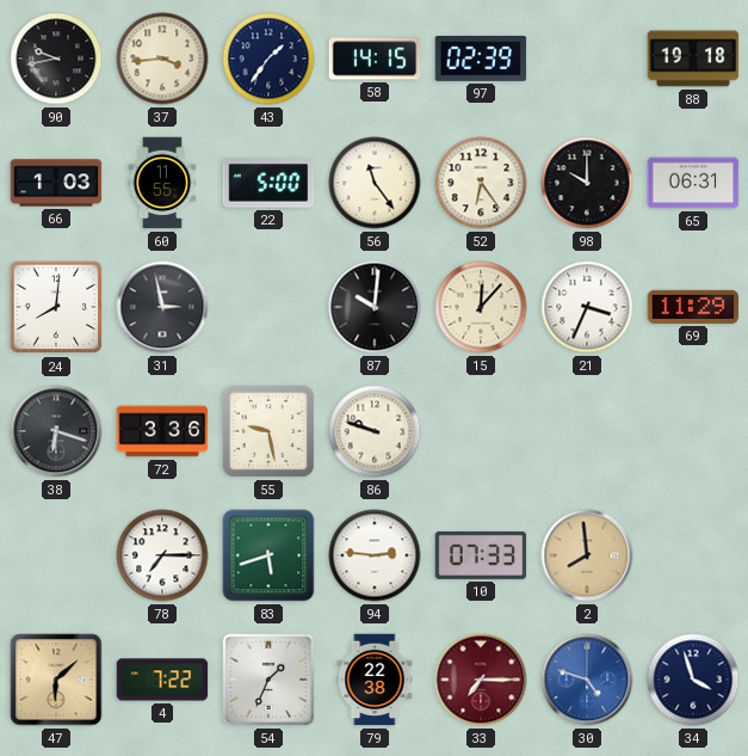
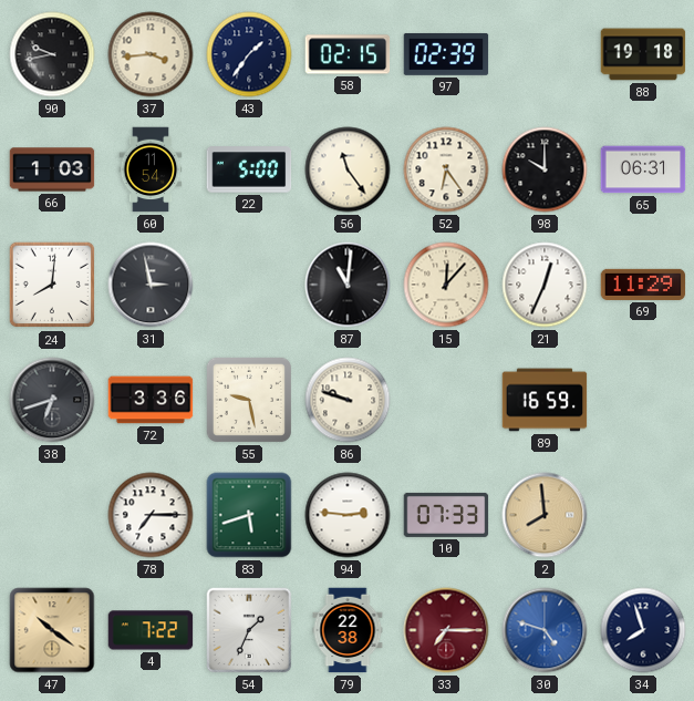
58: 14:15 -> 02:15
60: 11:55 -> 11:54
87: 10:01 -> 11:01
21: 3:34 -> 12:34
38: 6:18 -> 6:42
89: none -> 16:59
47: 6:08 -> 10:21
34: 3:57 -> 7:57
